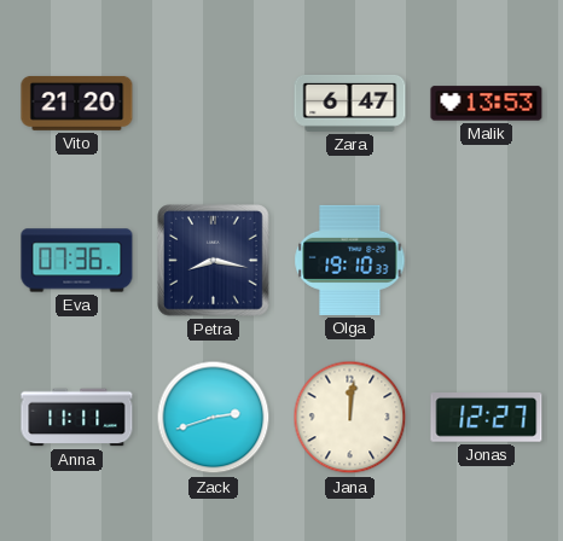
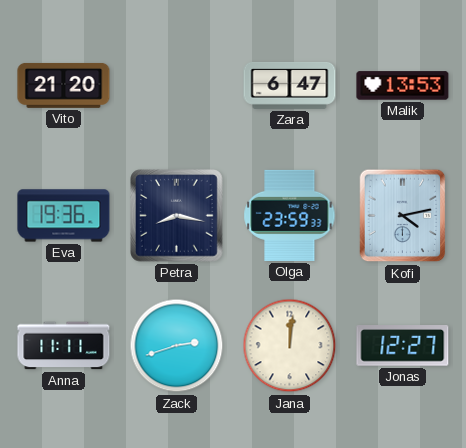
Eva: 07:36 -> 19:36
Olga: 19:10 -> 23:59
Kofi: none -> 4:13
